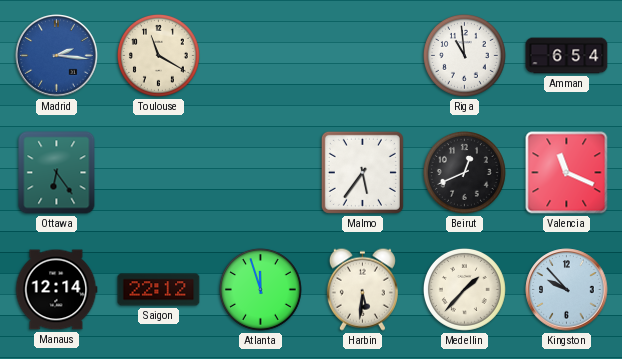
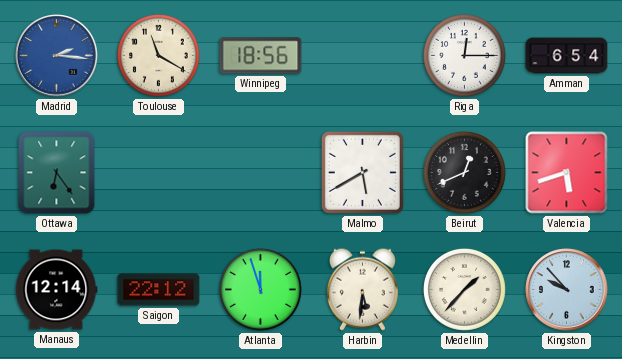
Winnipeg: none -> 18:56
Riga: 10:59 -> 12:15
Malmo: 5:36 -> 5:40
Valencia: 11:19 -> 5:42
